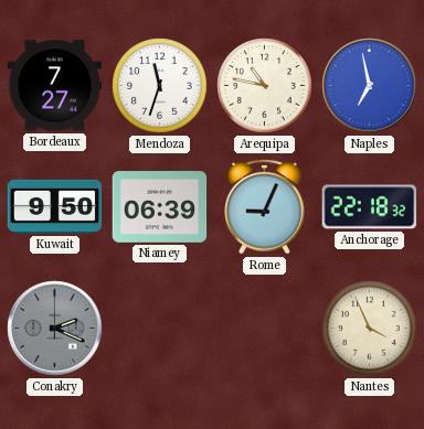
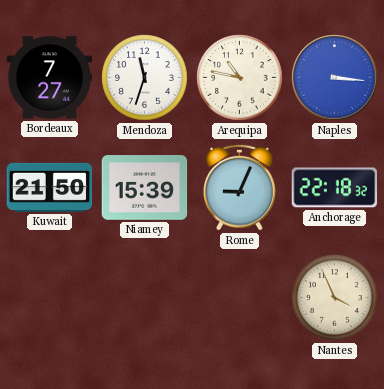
Naples: 6:58 -> 3:16
Kuwait: 9:50 -> 21:50
Niamey: 06:39 -> 15:39
Conakry: 2:19 -> none
